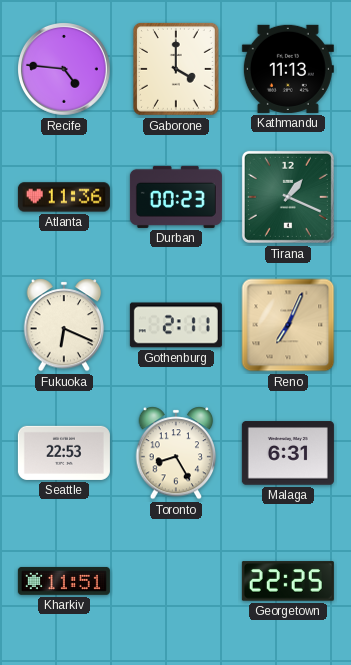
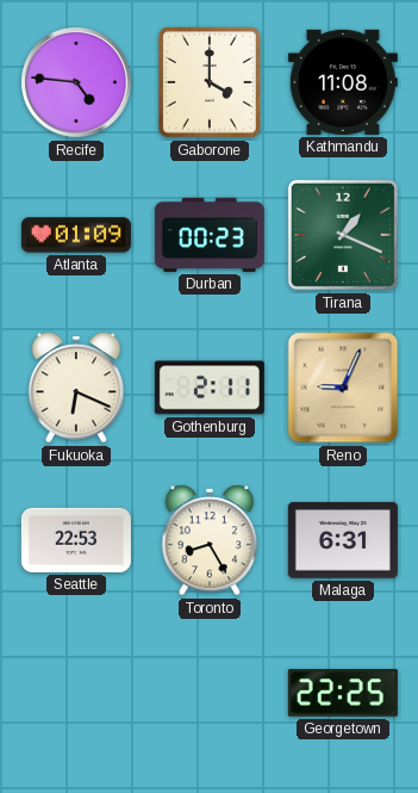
Kathmandu: 11:13 -> 11:08
Atlanta: 11:36 -> 01:09
Reno: 7:04 -> 9:04
Kharkiv: 11:51 -> none
